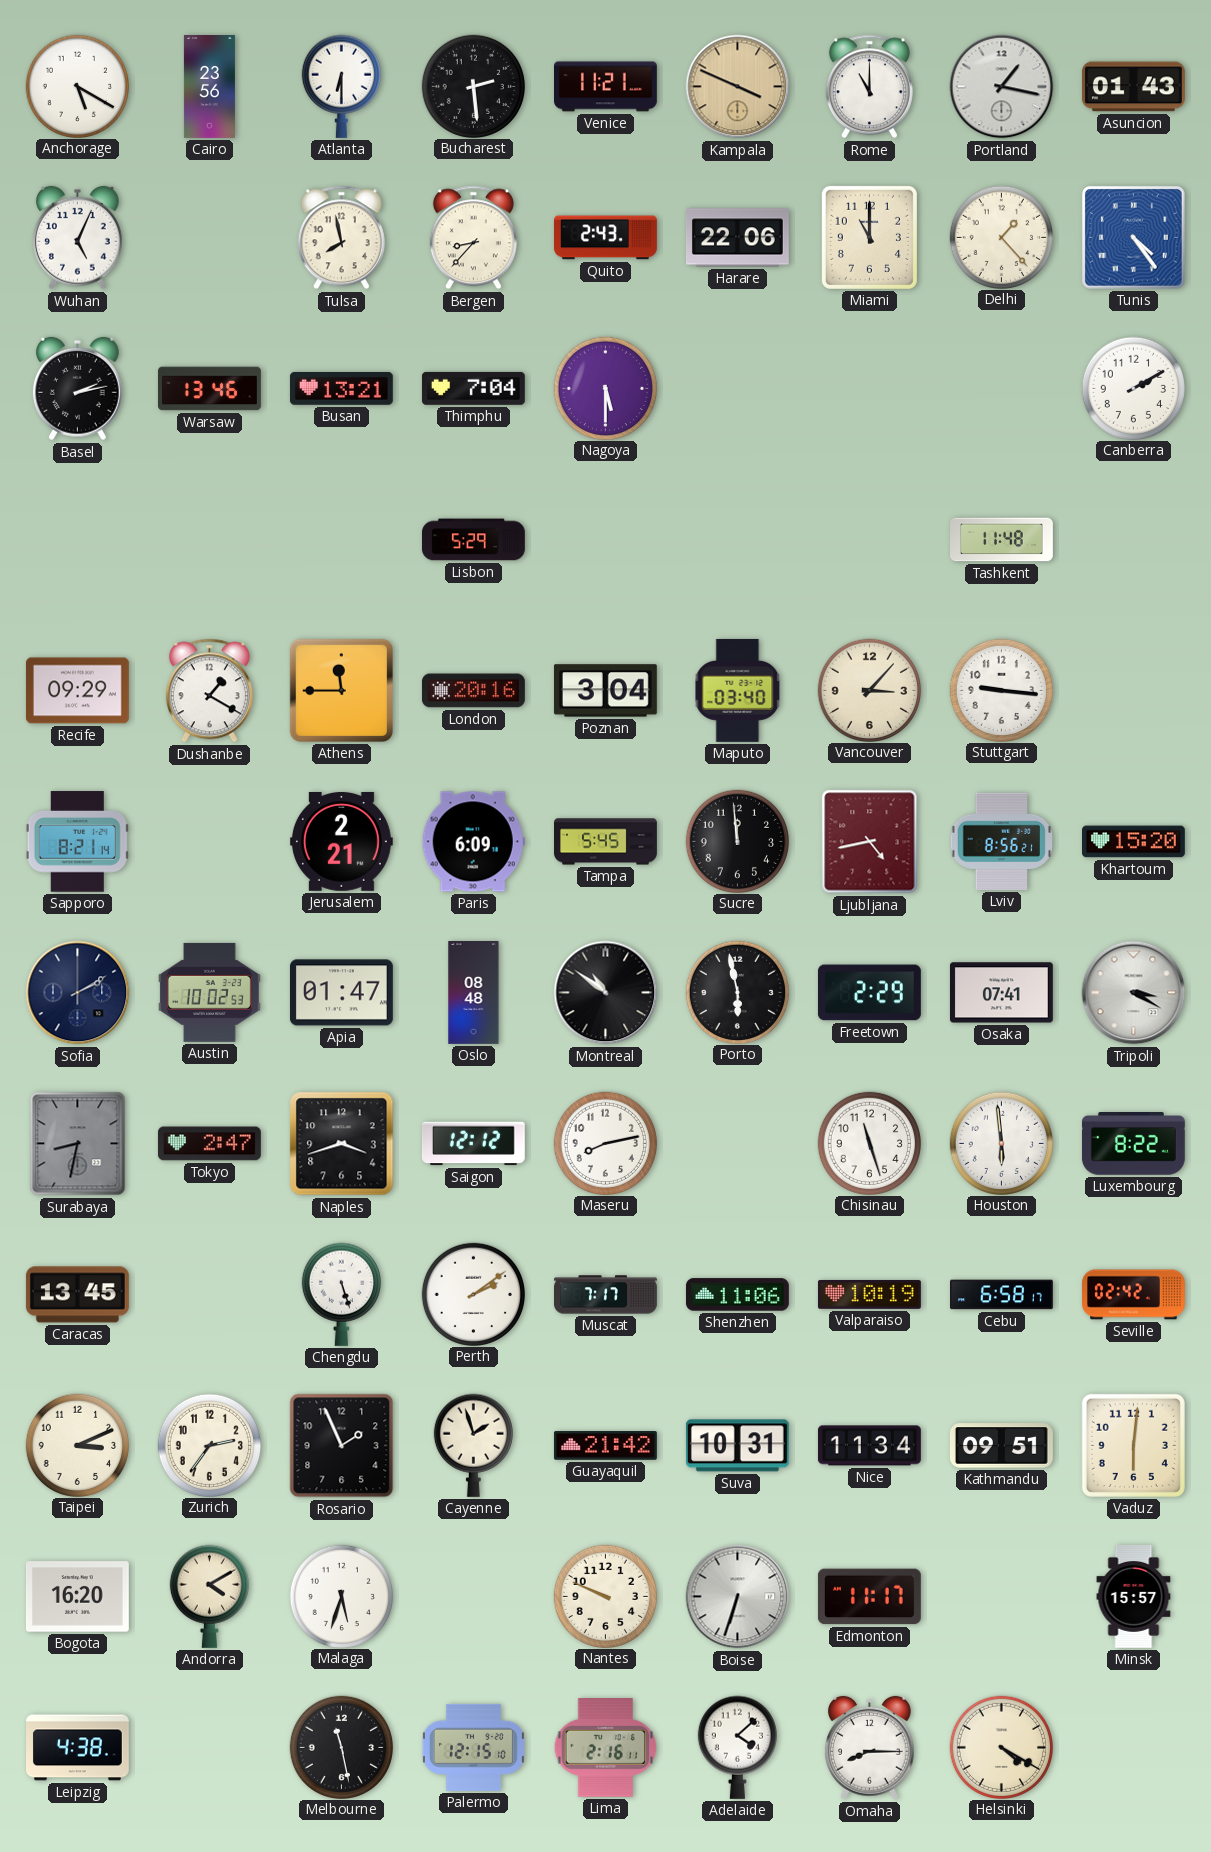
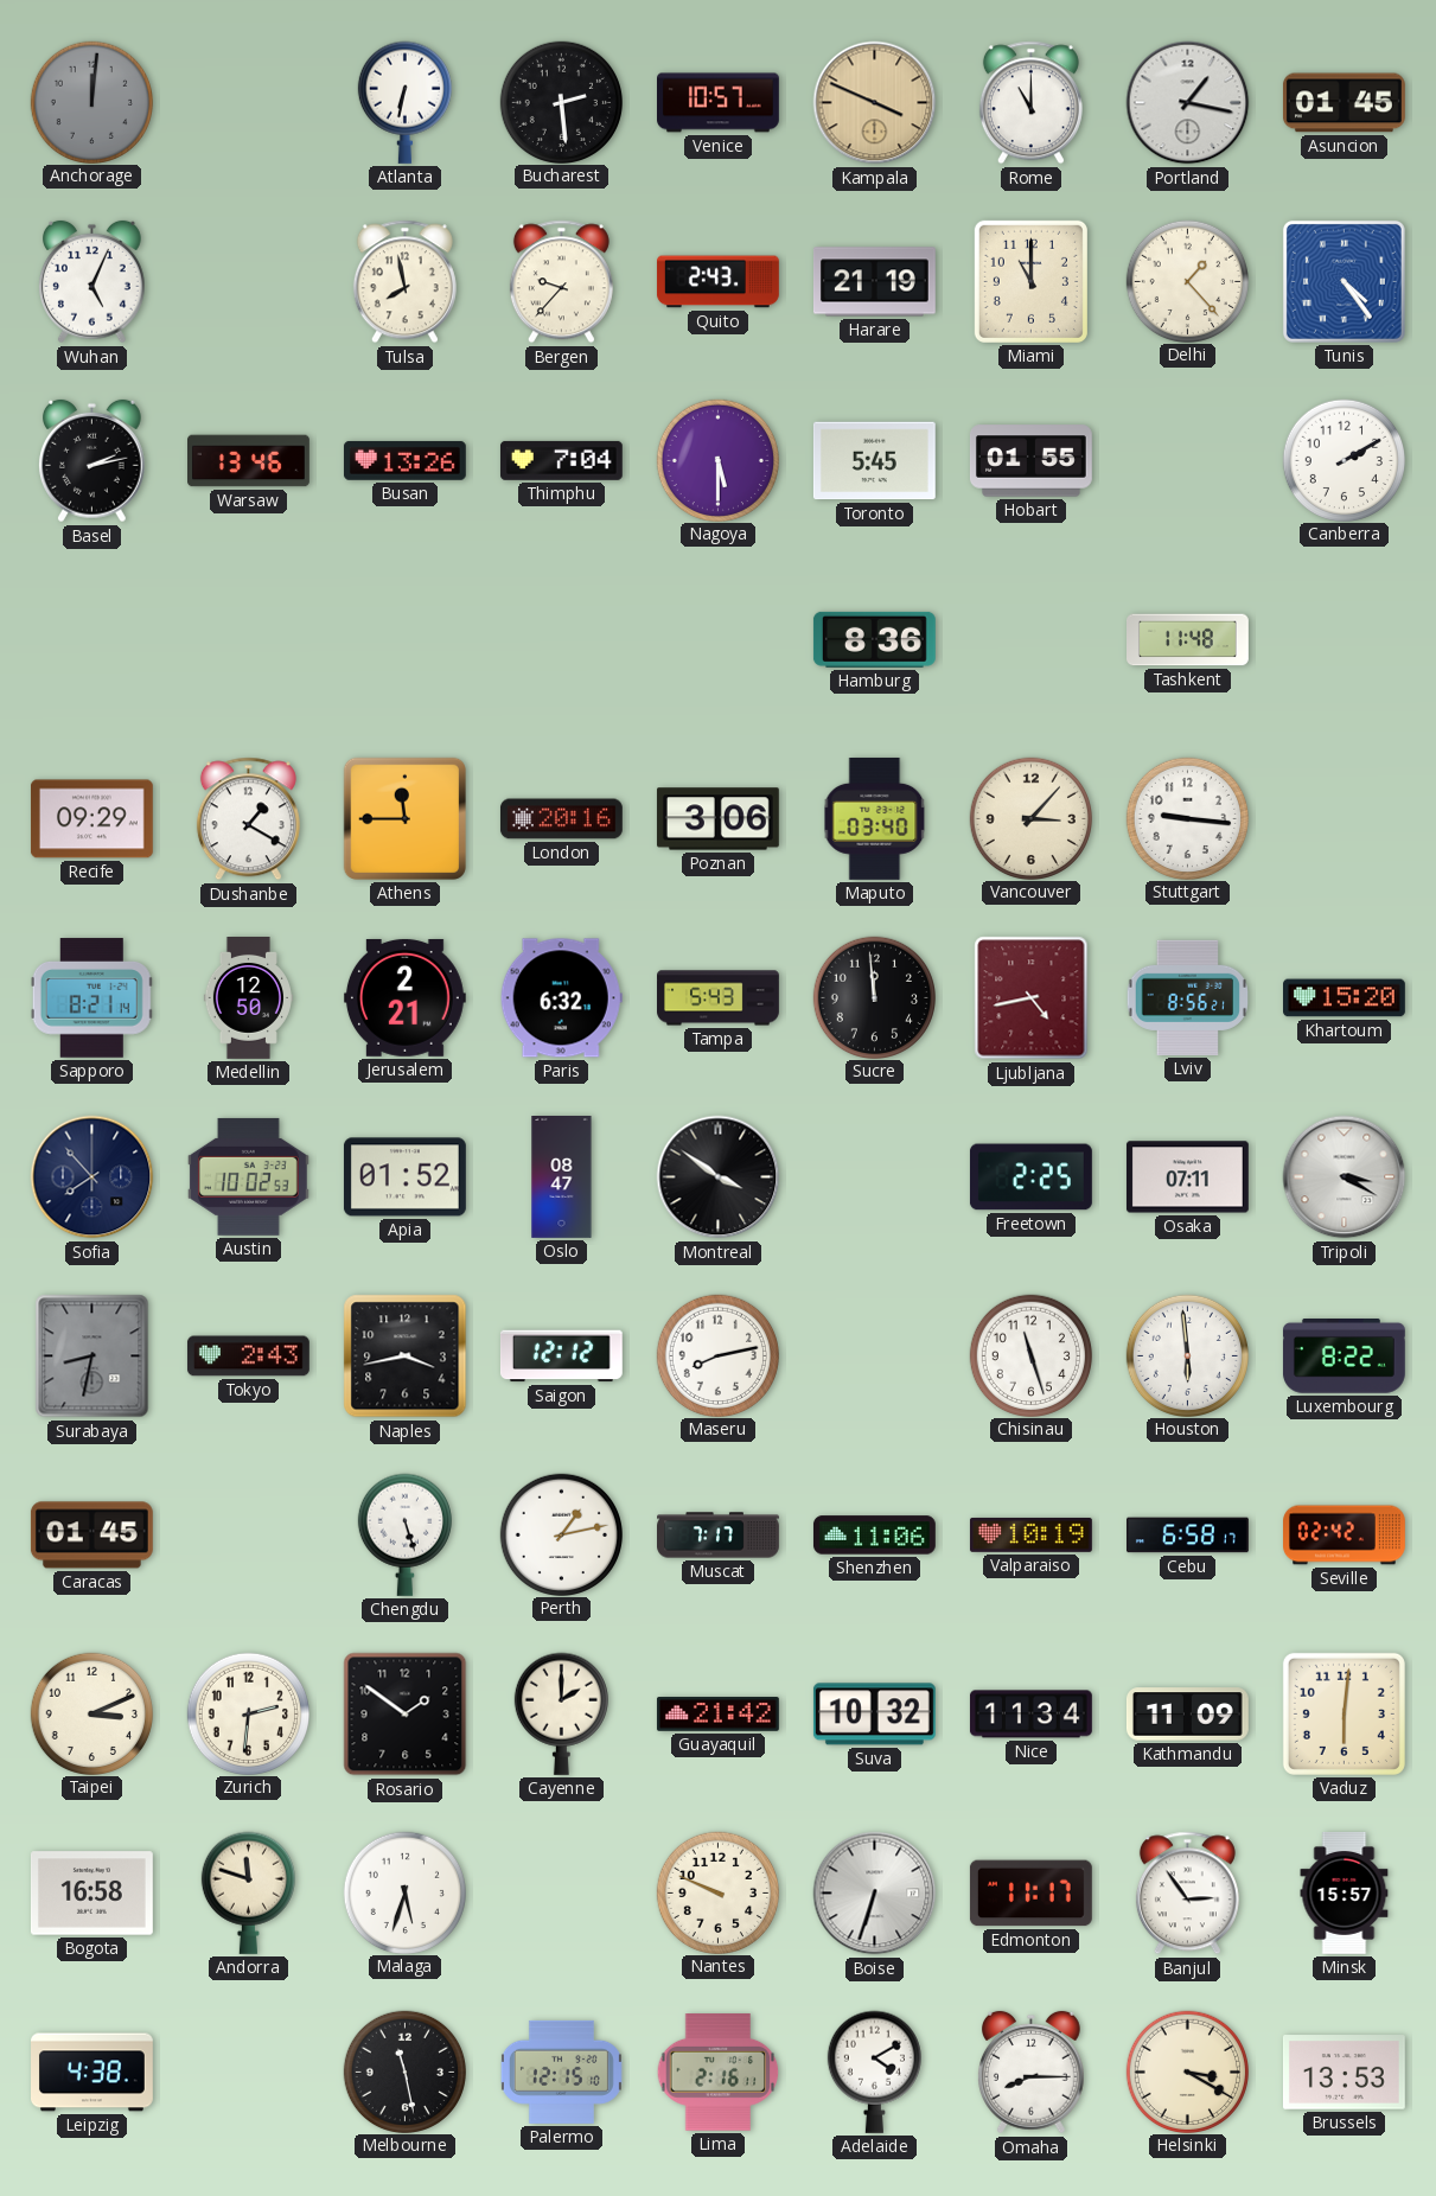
Anchorage: 5:20 -> 12:01
Anchorage dial: white -> grey
Cairo: 23:56 -> none
Atlanta: 6:30 -> 6:32
Venice: 11:21 -> 10:57
Asuncion: 01:43 -> 01:45
Bergen: 8:37 -> 9:37
Harare: 22:06 -> 21:19
Busan: 13:21 -> 13:26
Toronto: none -> 5:45
Hobart: none -> 01:55
Lisbon: 5:29 -> none
Hamburg: none -> 8:36
Poznan: 3:04 -> 3:06
Medellin: none -> 12:50
Paris: 6:09 -> 6:32
Tampa: 5:45 -> 5:43
Sofia: 2:10 -> 7:53
Apia: 01:47 -> 01:52
Oslo: 08:48 -> 08:47
Montreal: 10:51 -> 3:51
Porto: 5:58 -> none
Freetown: 2:29 -> 2:25
Osaka: 07:41 -> 07:11
Tokyo: 2:47 -> 2:43
Naples: 3:42 -> 3:43
Caracas: 13:45 -> 01:45
Perth: 2:09 -> 1:13
Zurich: 2:36 -> 2:31
Rosario: 1:56 -> 1:51
Cayenne: 1:57 -> 2:00
Suva: 10:31 -> 10:32
Kathmandu: 09:51 -> 11:09
Bogota: 16:20 -> 16:58
Andorra: 4:10 -> 11:48
Banjul: none -> 2:54
Adelaide: 4:08 -> 4:10
Helsinki: 4:20 -> 3:20
Brussels: none -> 13:53
